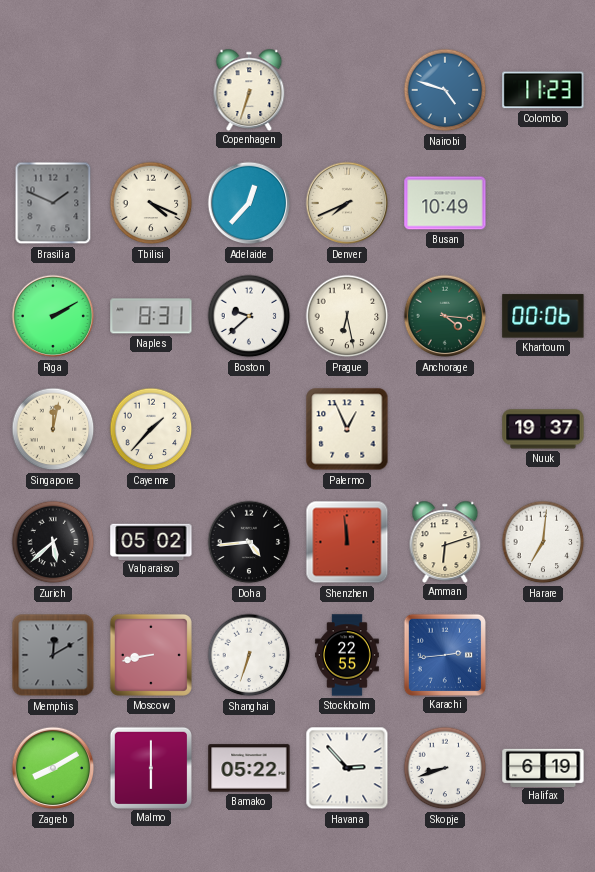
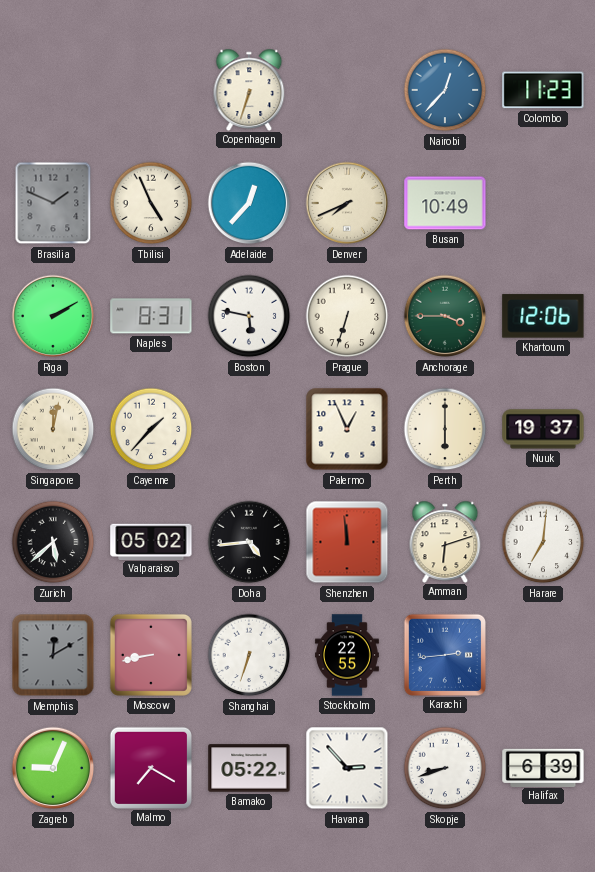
Nairobi: 4:48 -> 12:37
Tbilisi: 4:19 -> 4:56
Boston: 9:38 -> 5:47
Prague: 6:28 -> 6:33
Anchorage: 4:16 -> 3:45
Khartoum: 00:06 -> 12:06
Perth: none -> 6:00
Zagreb: 8:10 -> 9:04
Malmo: 6:00 -> 7:20
Halifax: 6:19 -> 6:39
